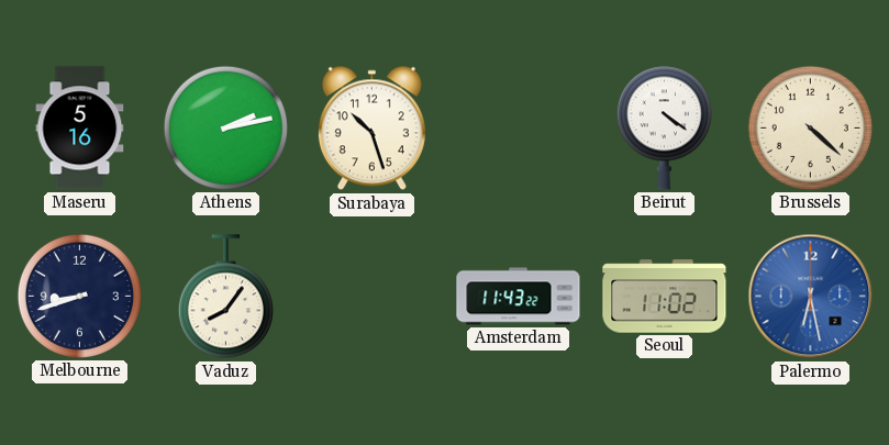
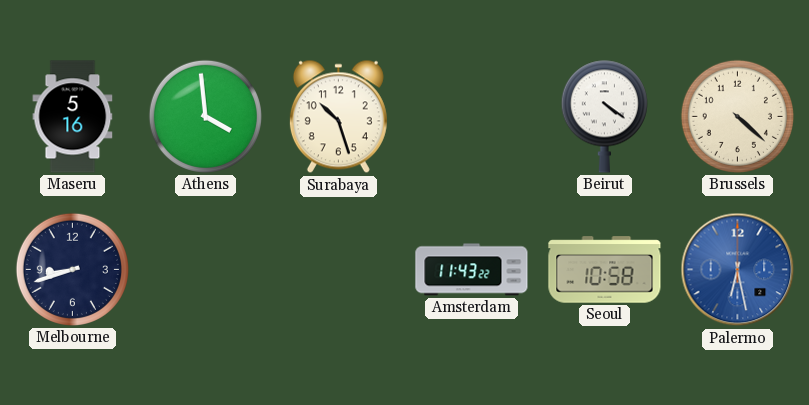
Athens: 2:13 -> 3:59
Vaduz: 8:06 -> none
Seoul: 11:02 -> 10:58
